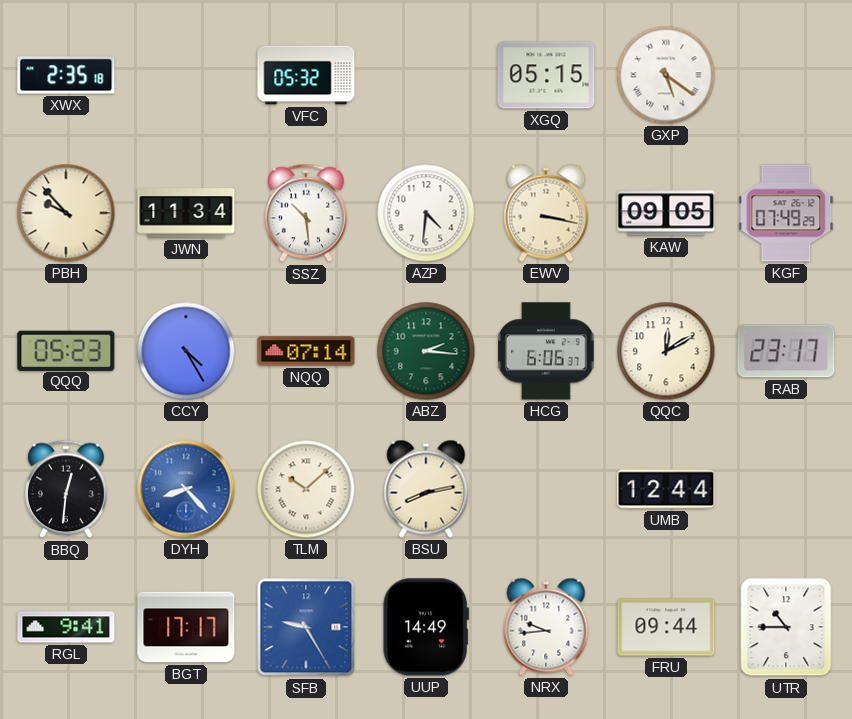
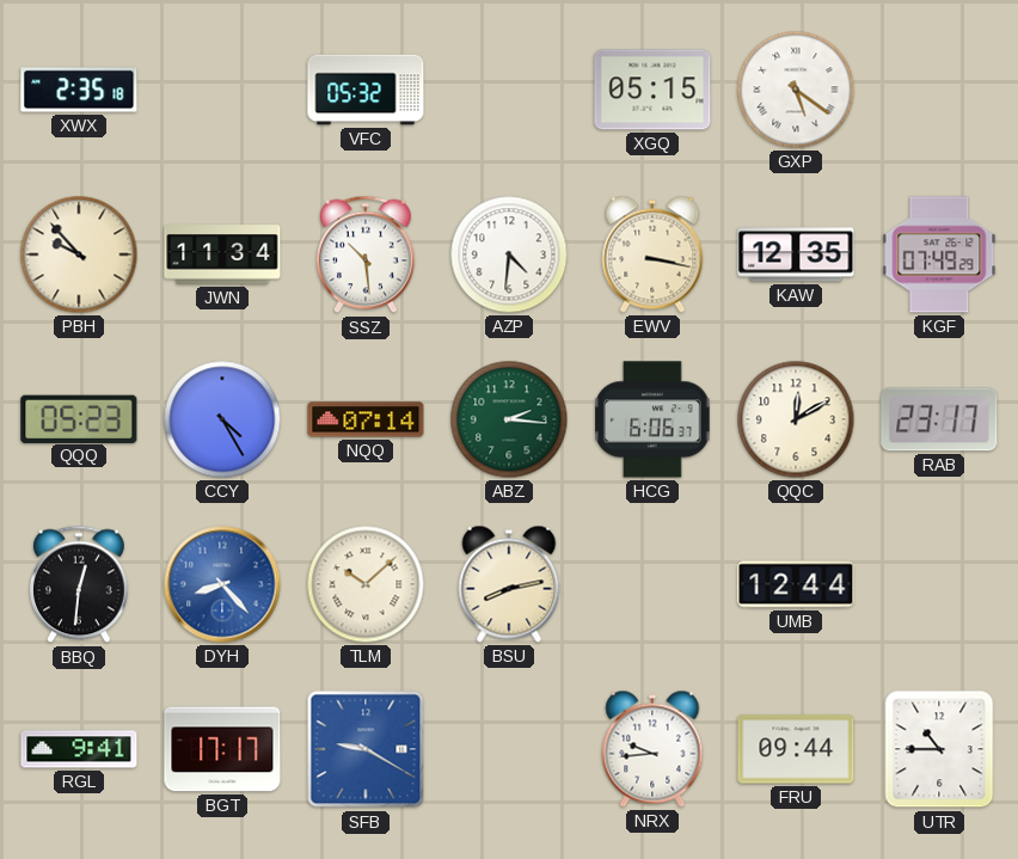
KAW: 09:05 -> 12:35
SFB: 9:25 -> 9:20
UUP: 14:49 -> none
